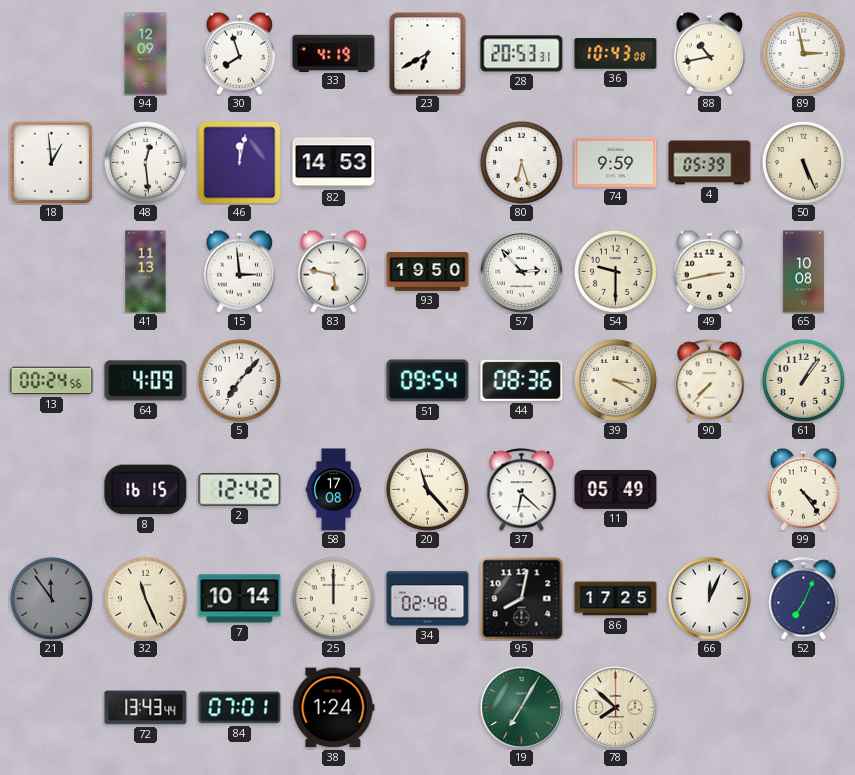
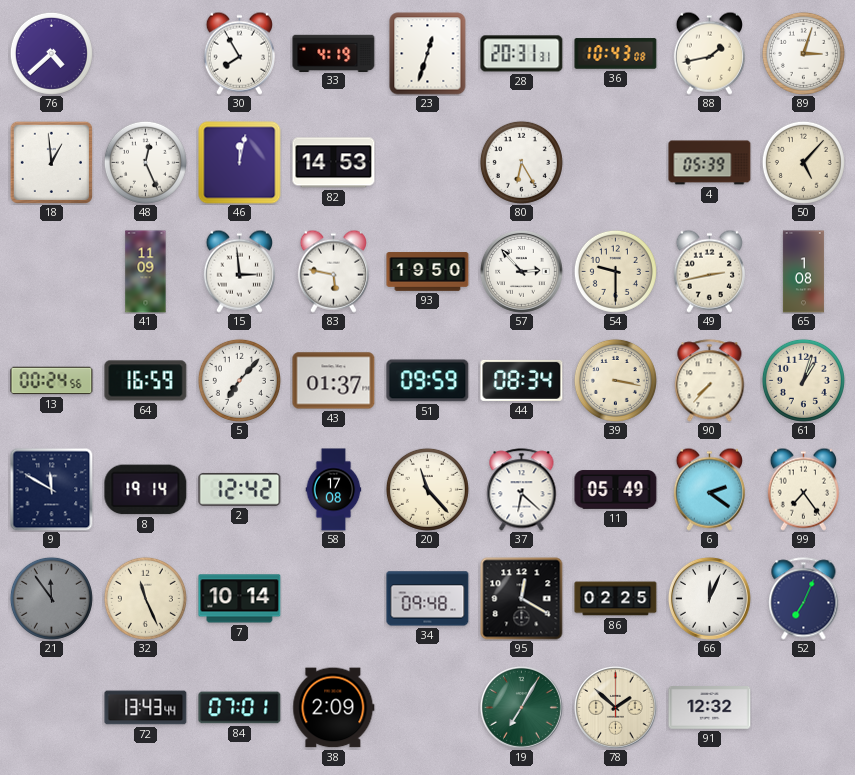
76: none -> 4:38
94: 12:09 -> none
30: 7:57 -> 7:55
23: 6:40 -> 12:33
28: 20:53 -> 20:31
88: 10:43 -> 1:43
89: 2:58 -> 3:03
48: 12:29 -> 12:26
80: 6:27 -> 6:25
74: 9:59 -> none
50: 5:26 -> 5:07
41: 11:13 -> 11:09
65: 10:08 -> 1:08
64: 4:09 -> 16:59
43: none -> 01:37
51: 09:54 -> 09:59
44: 08:36 -> 08:34
39: 3:20 -> 3:17
61: 1:06 -> 1:03
9: none -> 11:50
8: 16:15 -> 19:14
6: none -> 2:21
99: 4:24 -> 7:24
25: 12:00 -> none
34: 02:48 -> 09:48
95: 8:02 -> 12:20
86: 17:25 -> 02:25
38: 1:24 -> 2:09
78: 7:52 -> 1:52
91: none -> 12:32
